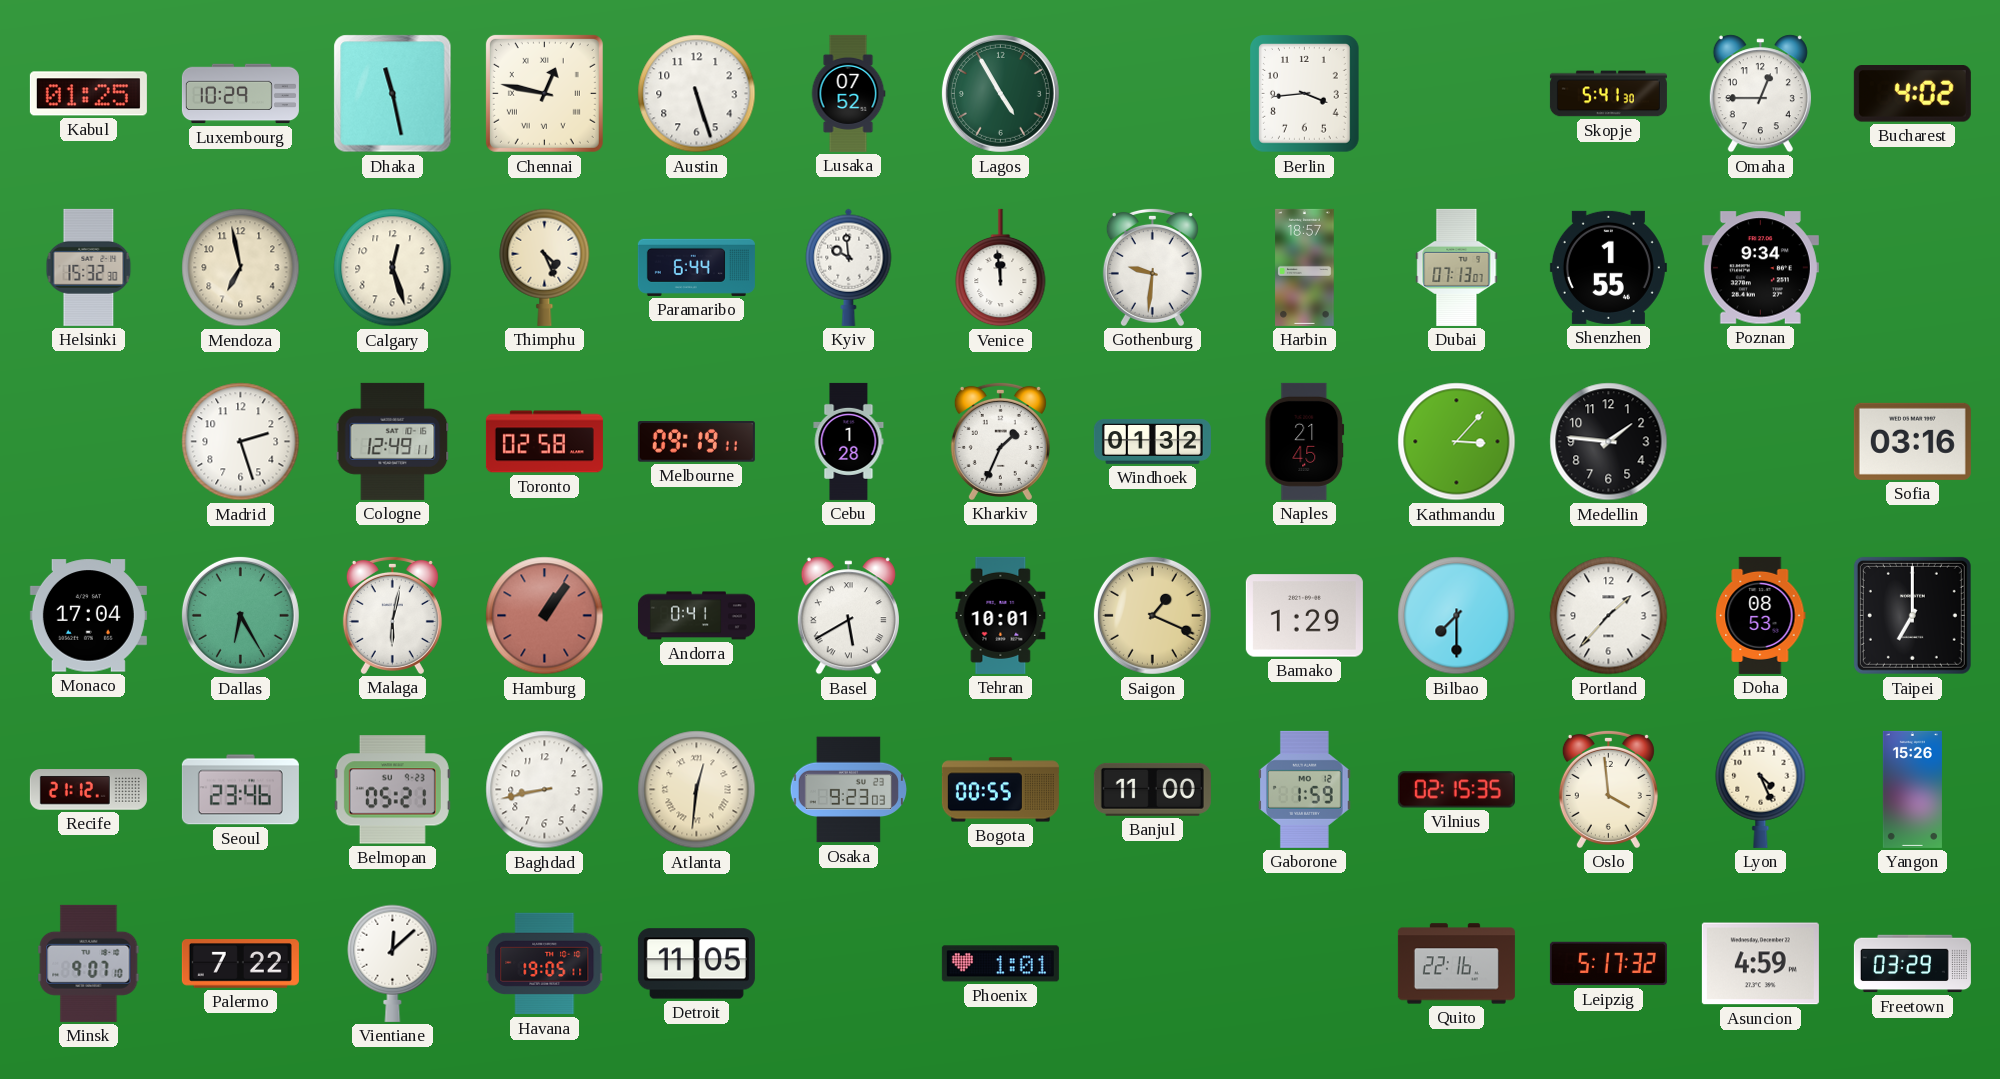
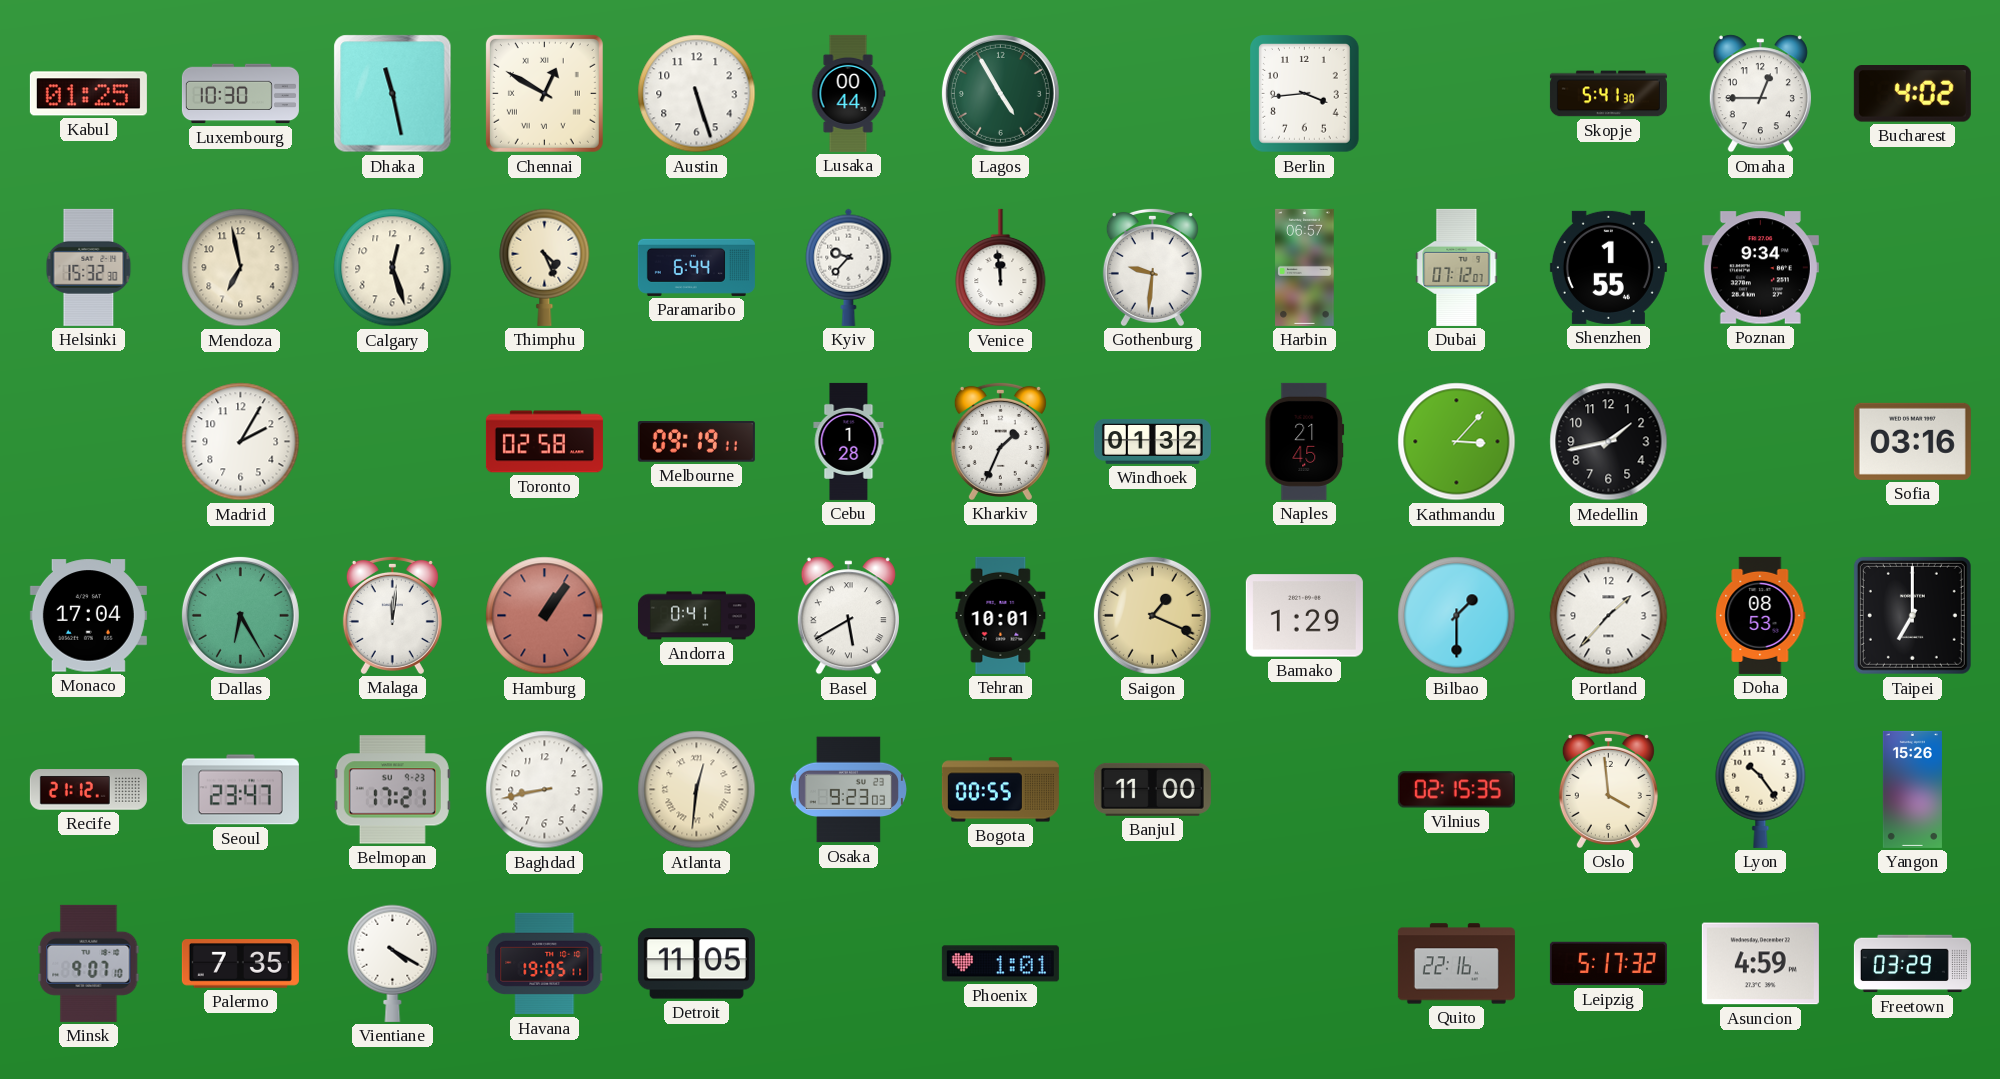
Luxembourg: 10:29 -> 10:30
Chennai: 12:47 -> 12:50
Lusaka: 07:52 -> 00:44
Kyiv: 9:59 -> 9:37
Harbin: 18:57 -> 06:57
Dubai: 07:13 -> 07:12
Madrid: 2:27 -> 2:05
Cologne: 12:49 -> none
Medellin: 1:46 -> 1:43
Malaga: 6:02 -> 12:01
Bilbao: 7:30 -> 1:30
Seoul: 23:46 -> 23:47
Belmopan: 05:21 -> 17:21
Gaborone: 1:59 -> none
Lyon: 4:26 -> 10:24
Palermo: 7:22 -> 7:35
Vientiane: 12:08 -> 4:20
